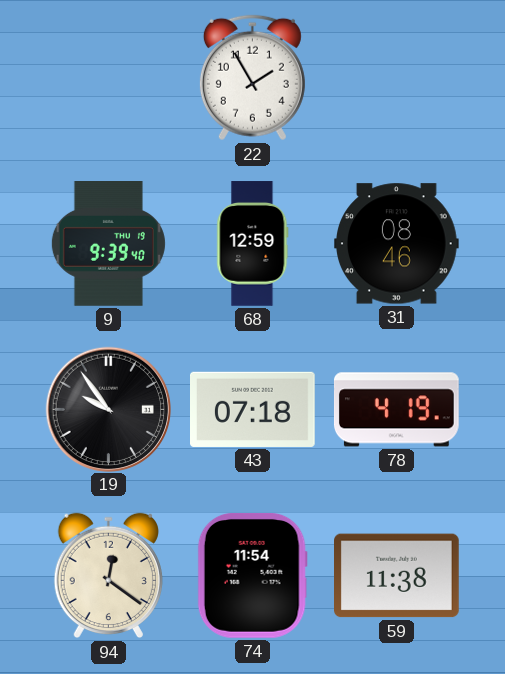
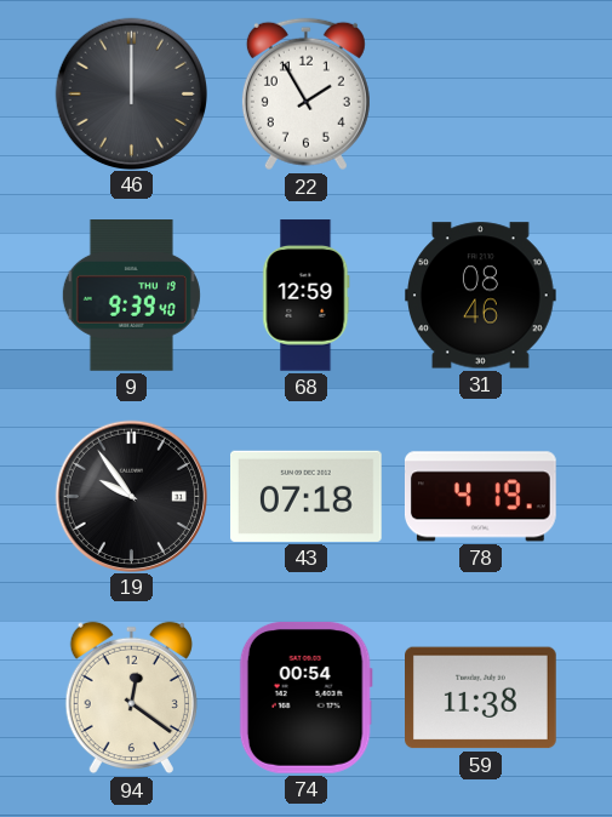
46: none -> 12:00
74: 11:54 -> 00:54
